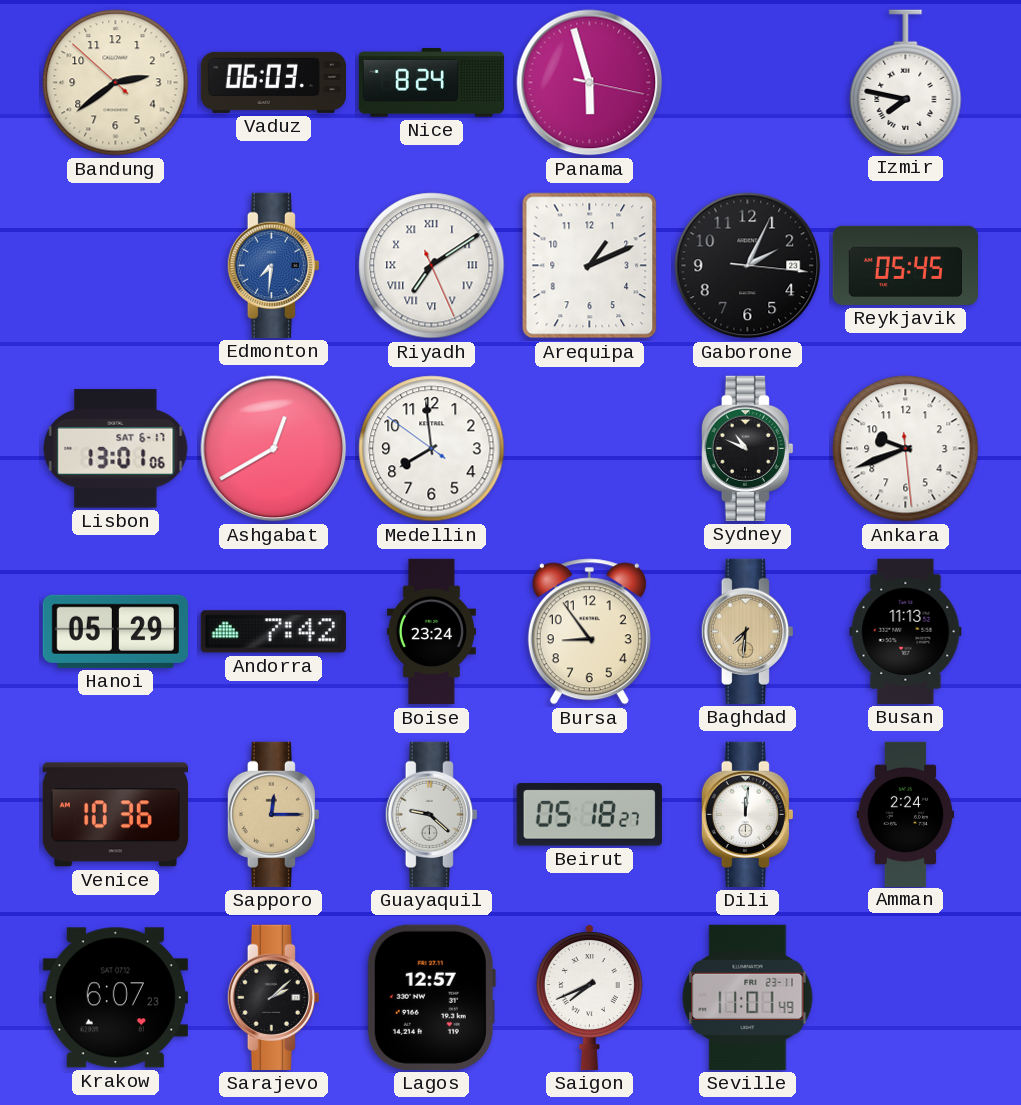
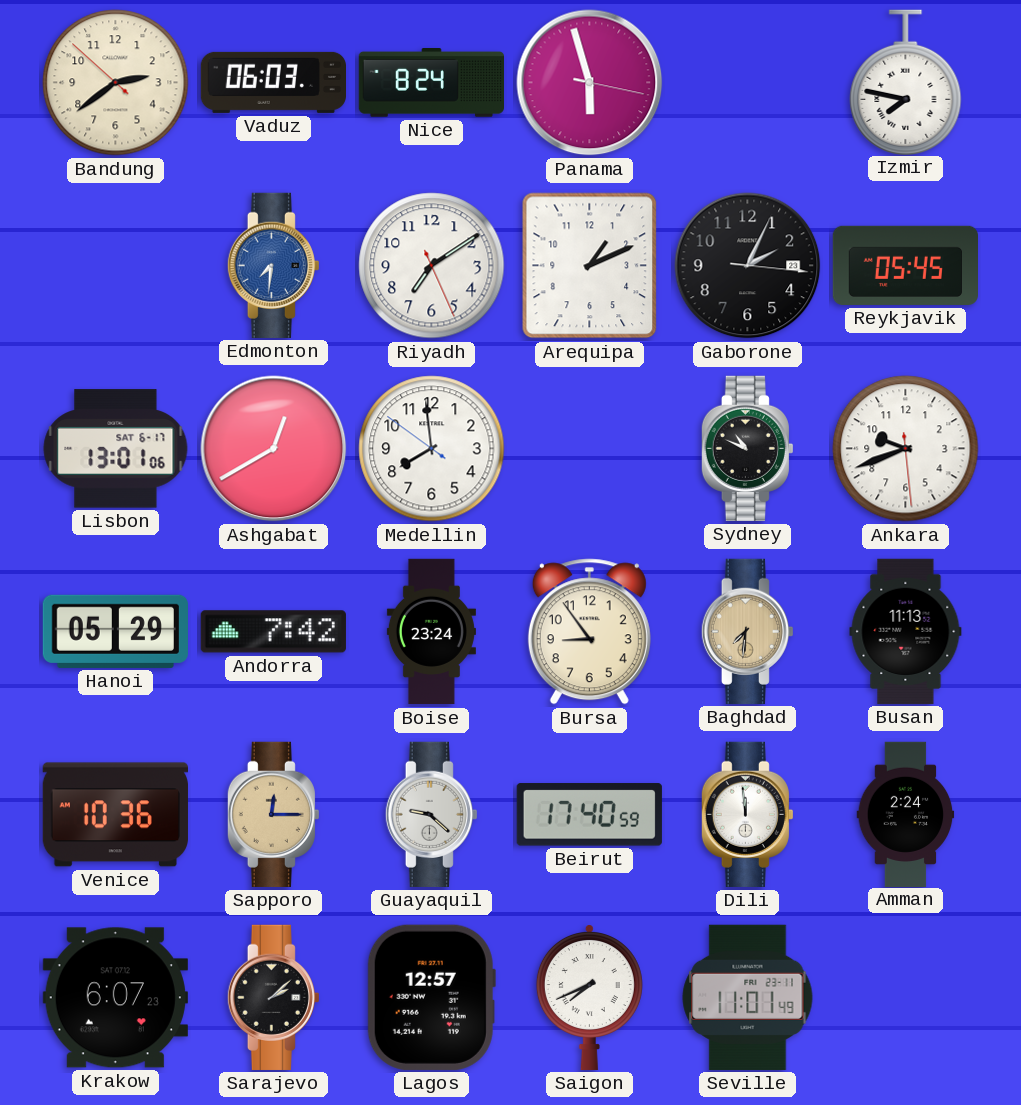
Riyadh numerals: Roman -> Arabic
Beirut: 05:18 -> 17:40
Dili: 12:01 -> 11:59
